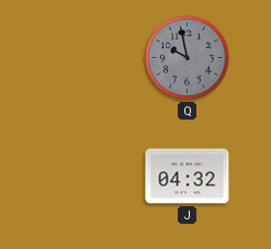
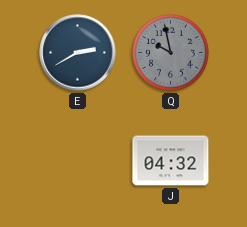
E: none -> 2:40
